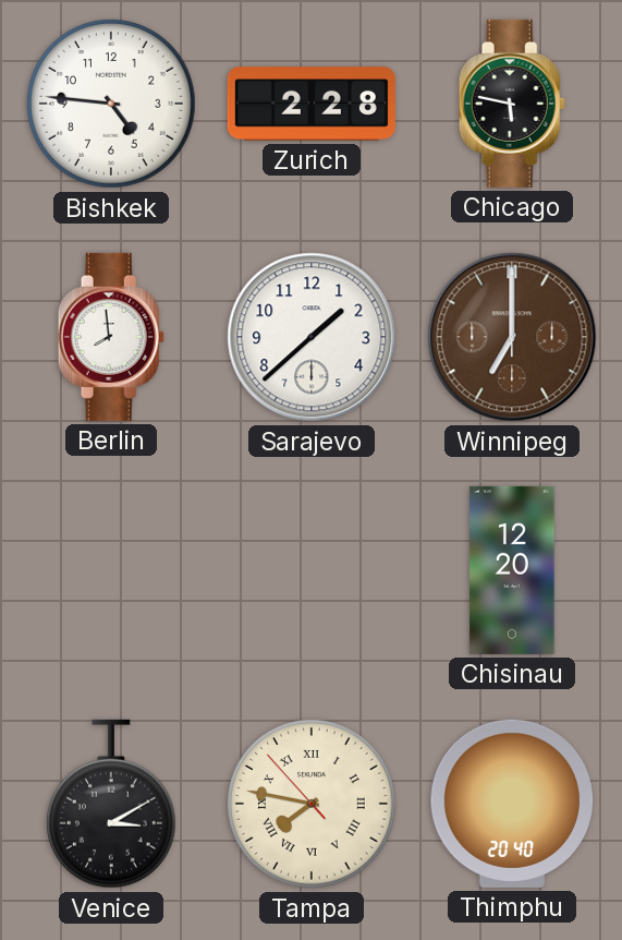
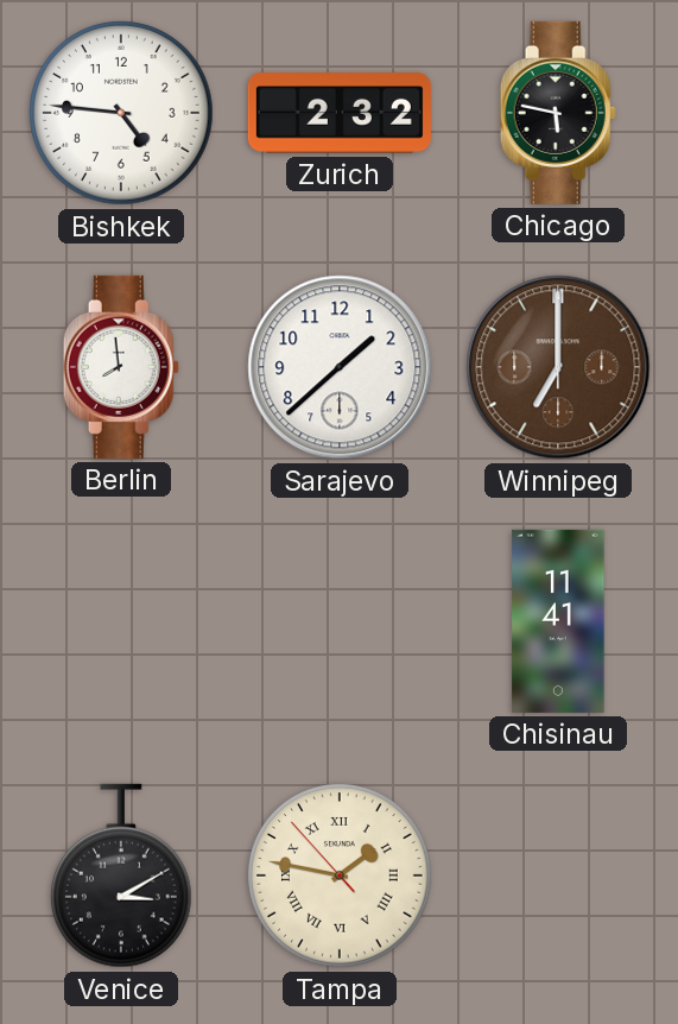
Zurich: 2:28 -> 2:32
Chisinau: 12:20 -> 11:41
Tampa: 7:46 -> 1:46
Thimphu: 20:40 -> none
